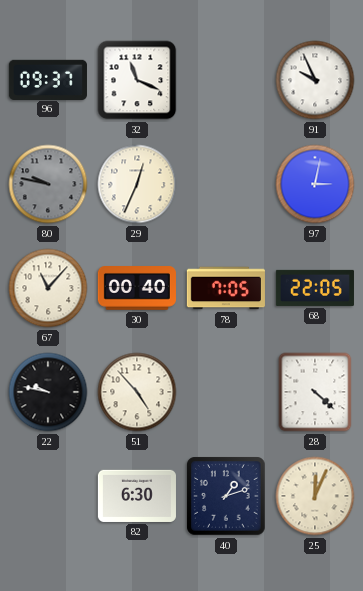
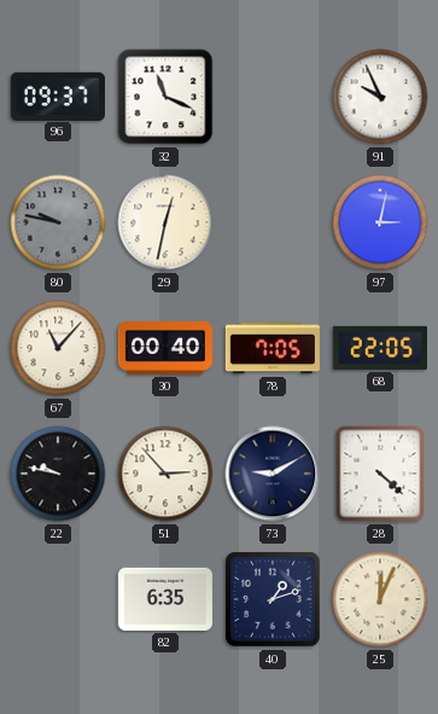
29: 12:34 -> 12:32
51: 4:53 -> 2:53
73: none -> 9:10
82: 6:30 -> 6:35
